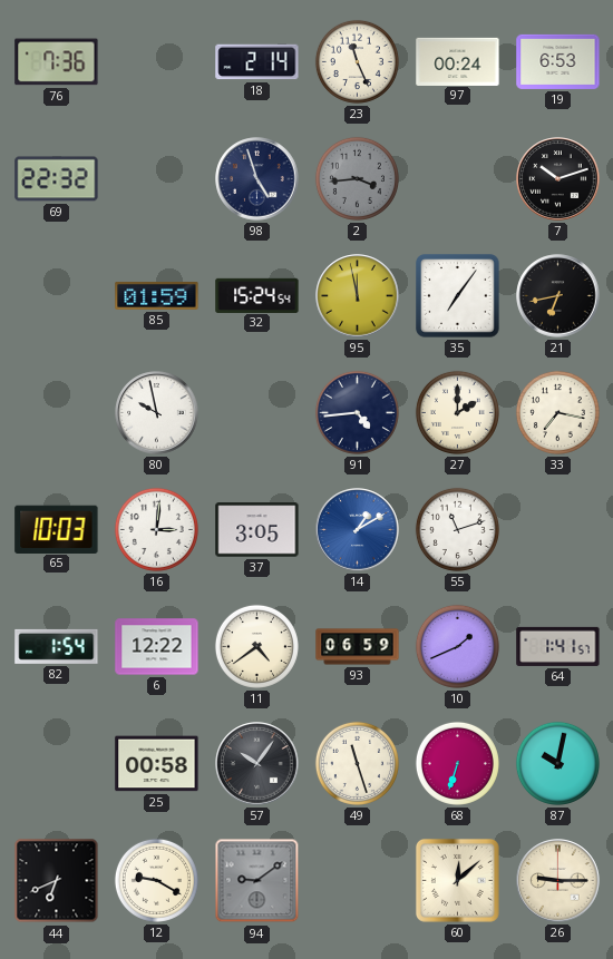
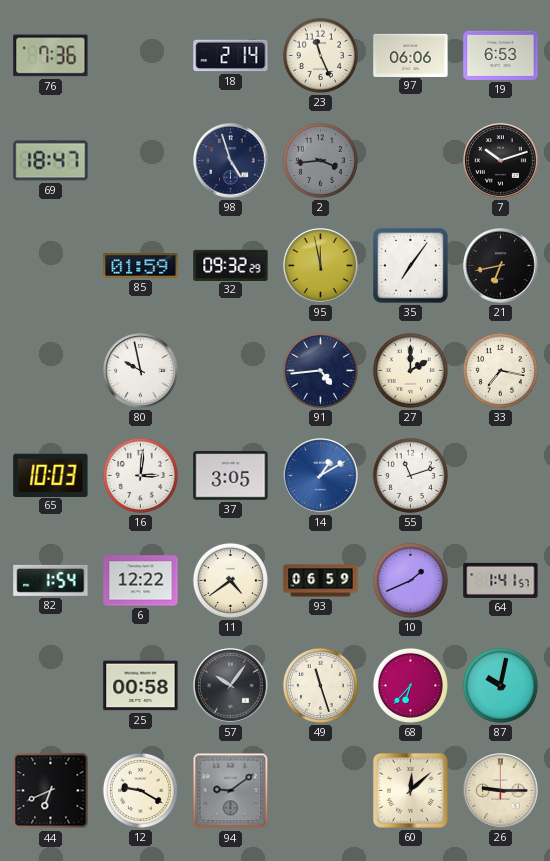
97: 00:24 -> 06:06
69: 22:32 -> 18:47
32: 15:24 -> 09:32
68: 6:33 -> 6:37
